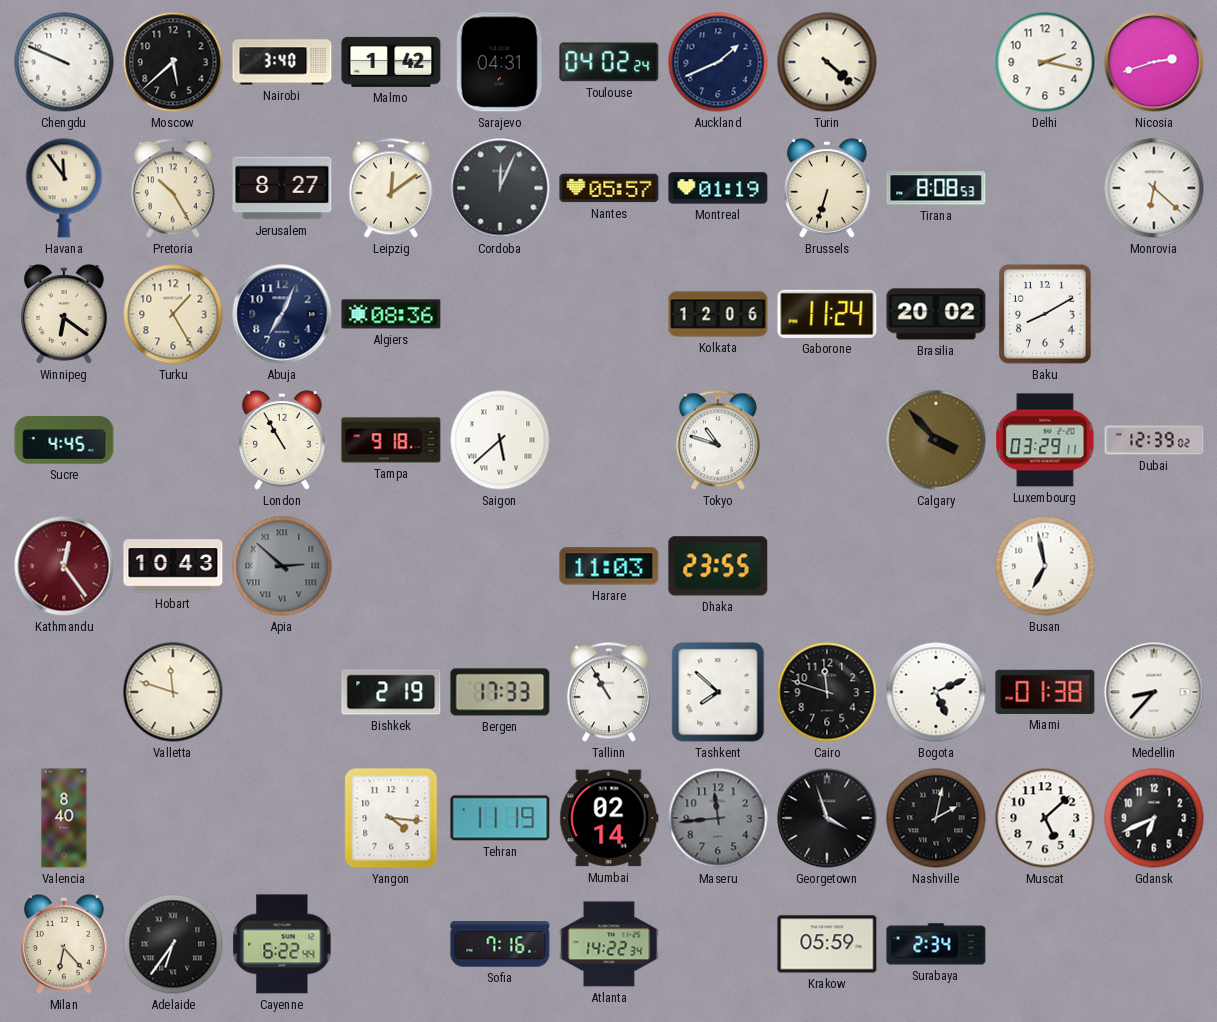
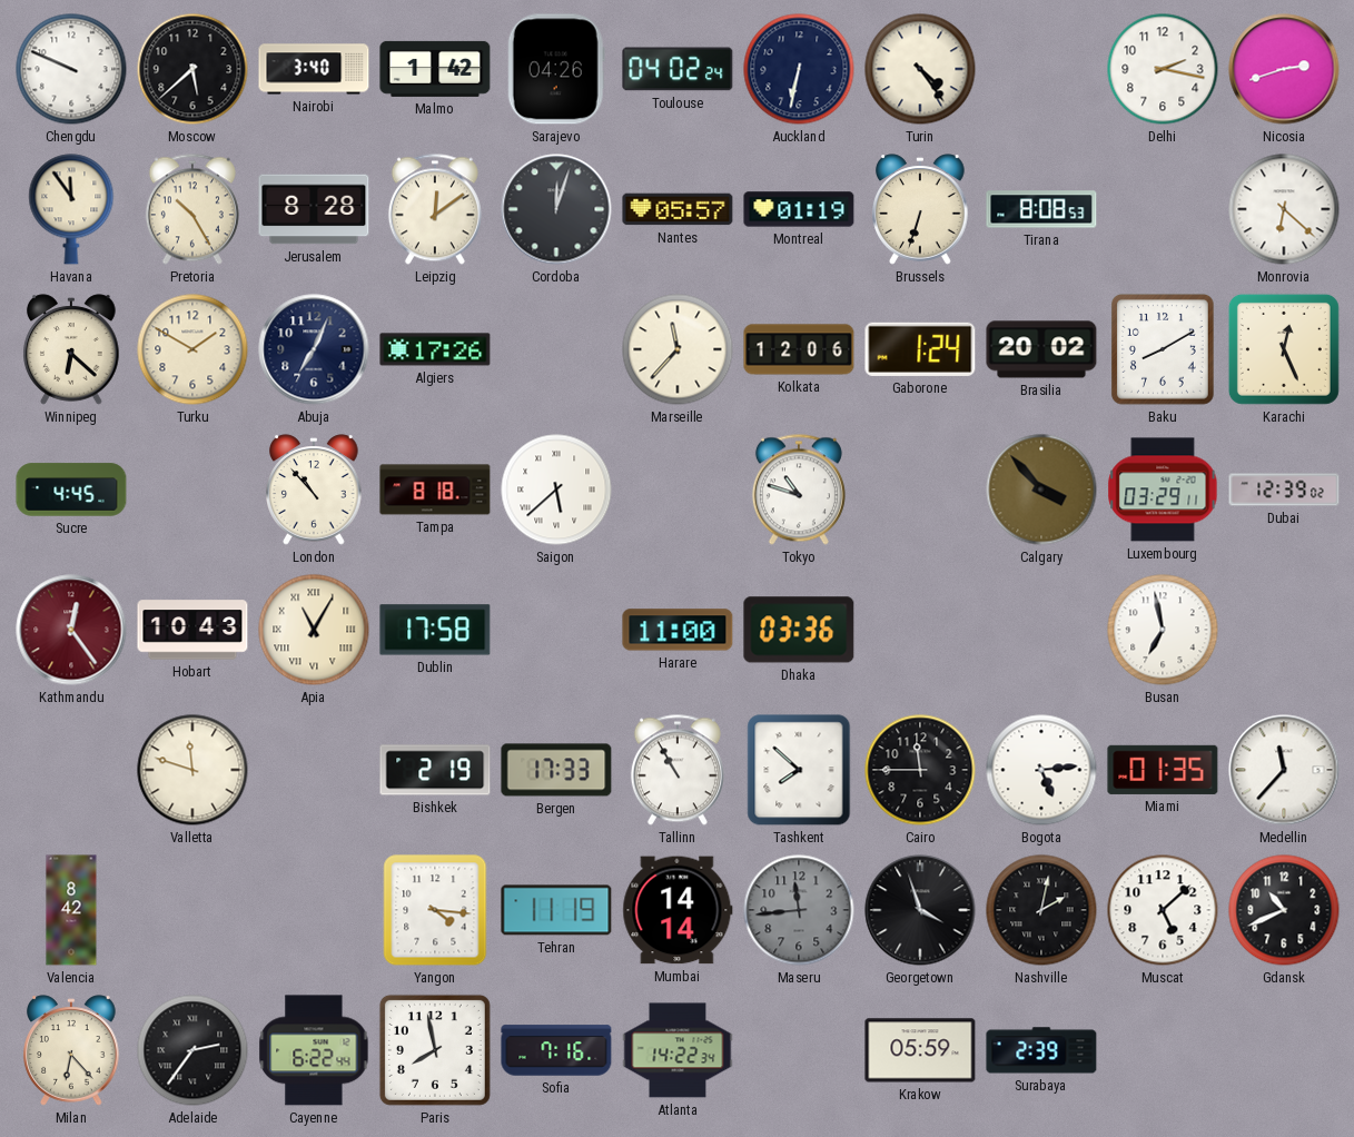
Sarajevo: 04:31 -> 04:26
Auckland: 1:41 -> 6:32
Turin: 4:22 -> 4:24
Jerusalem: 8:27 -> 8:28
Cordoba: 12:04 -> 12:03
Winnipeg: 6:21 -> 6:22
Turku: 1:25 -> 1:50
Algiers: 08:36 -> 17:26
Marseille: none -> 11:37
Gaborone: 11:24 -> 1:24
Karachi: none -> 12:26
London: 10:55 -> 10:53
Tampa: 9:18 -> 8:18
Apia: 2:52 -> 11:05
Apia dial: grey -> cream
Dublin: none -> 17:58
Harare: 11:03 -> 11:00
Dhaka: 23:55 -> 03:36
Cairo: 11:48 -> 11:45
Bogota: 5:11 -> 5:14
Miami: 01:38 -> 01:35
Medellin: 8:37 -> 11:37
Valencia: 8:40 -> 8:42
Mumbai: 02:14 -> 14:14
Gdansk: 6:41 -> 10:41
Adelaide: 6:36 -> 2:36
Paris: none -> 7:58
Surabaya: 2:34 -> 2:39
